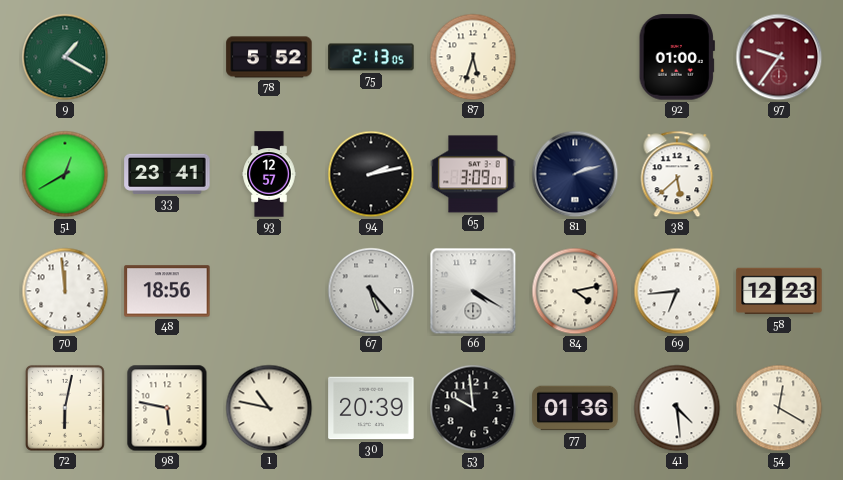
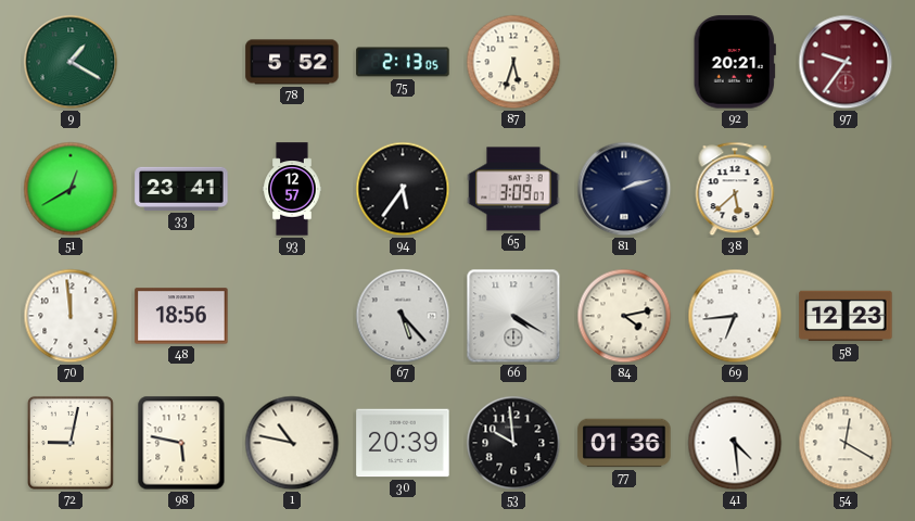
92: 01:00 -> 20:21
94: 2:13 -> 5:36
72: 6:02 -> 9:02
